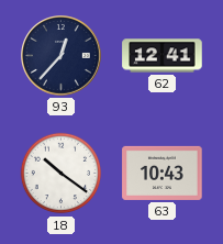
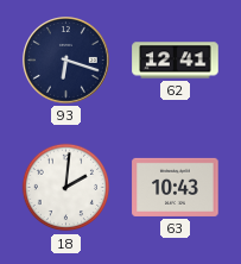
93: 12:37 -> 6:18
18: 10:21 -> 2:01
